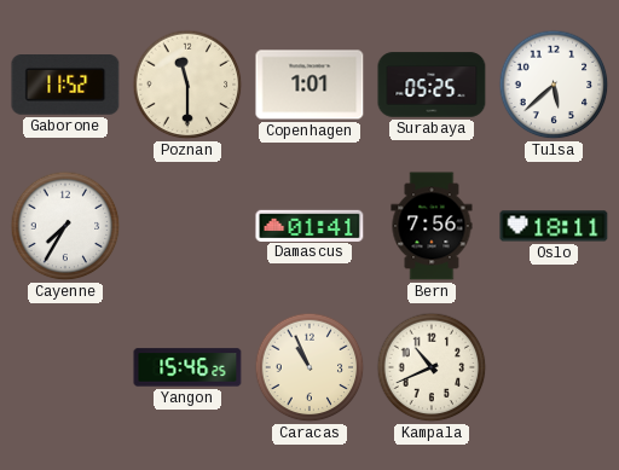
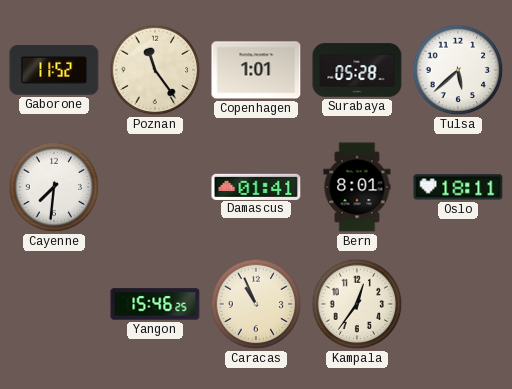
Poznan: 11:30 -> 11:24
Surabaya: 05:25 -> 05:28
Cayenne: 7:35 -> 7:31
Bern: 7:56 -> 8:01
Kampala: 10:41 -> 12:36
